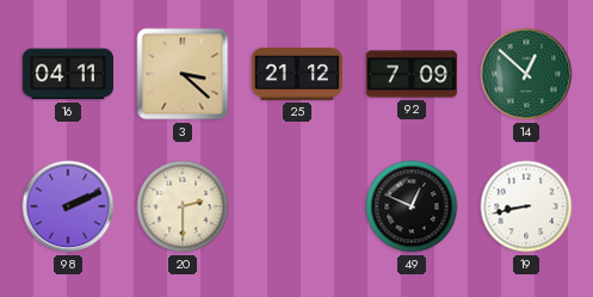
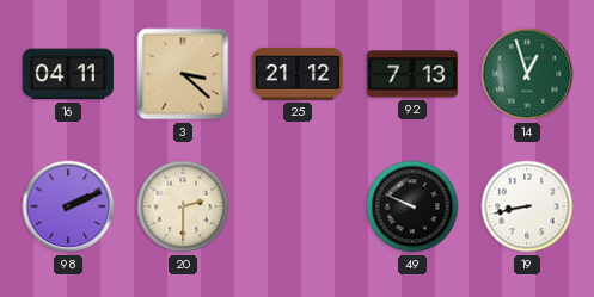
92: 7:09 -> 7:13
14: 12:52 -> 12:57
49: 12:49 -> 9:49
